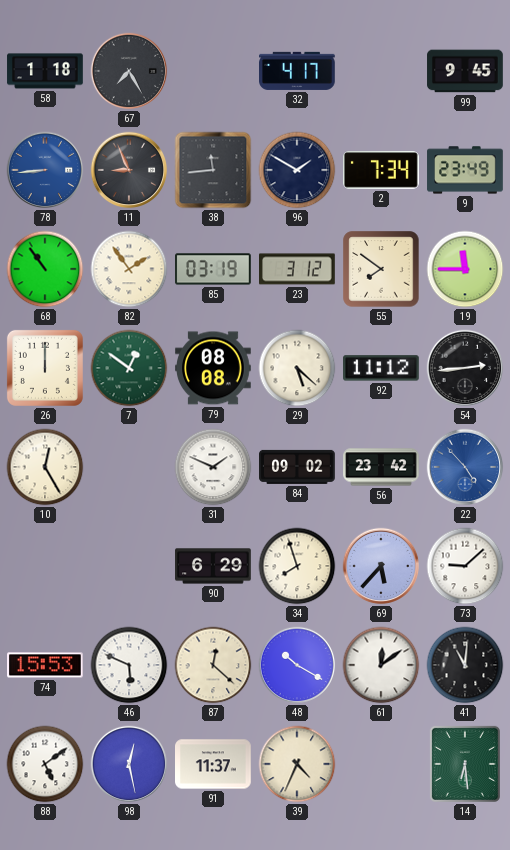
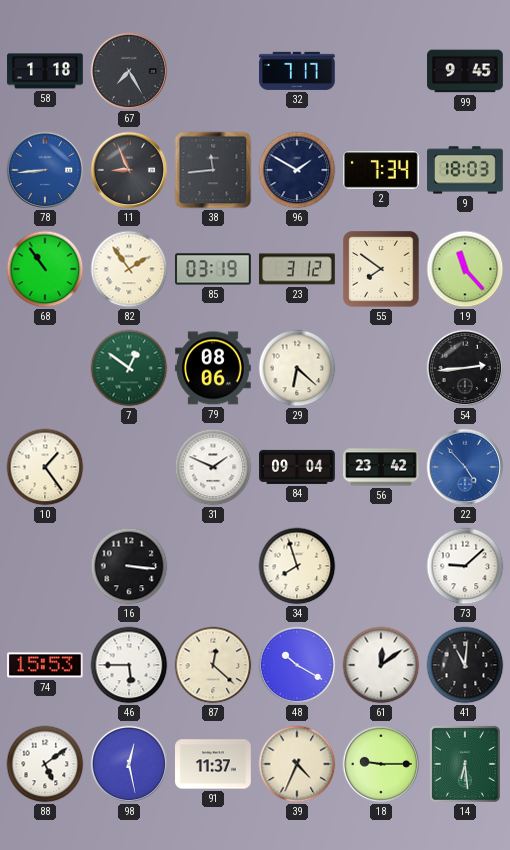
32: 4:17 -> 7:17
9: 23:49 -> 18:03
19: 11:45 -> 11:23
26: 12:00 -> none
79: 08:08 -> 08:06
29: 5:22 -> 6:22
92: 11:12 -> none
10: 12:25 -> 1:24
84: 09:02 -> 09:04
16: none -> 3:16
90: 6:29 -> none
69: 5:37 -> none
46: 5:49 -> 5:45
18: none -> 9:15
